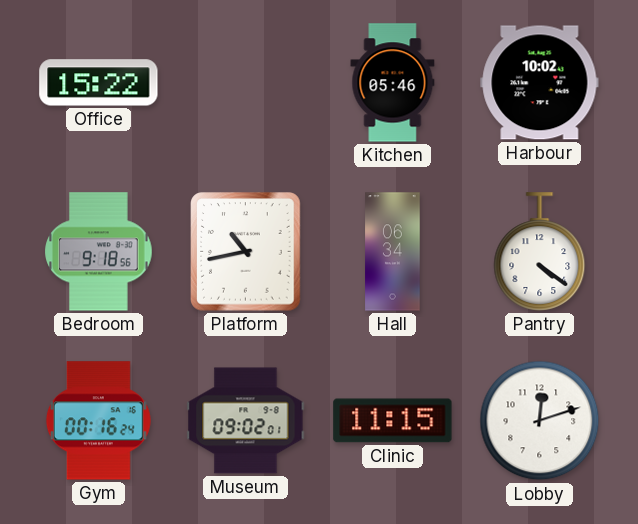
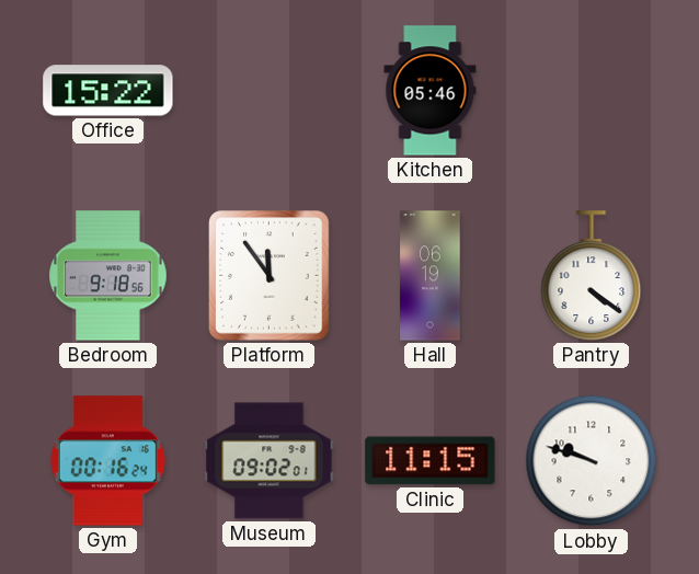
Harbour: 10:02 -> none
Platform: 10:43 -> 11:54
Hall: 06:34 -> 06:19
Lobby: 12:12 -> 9:48
